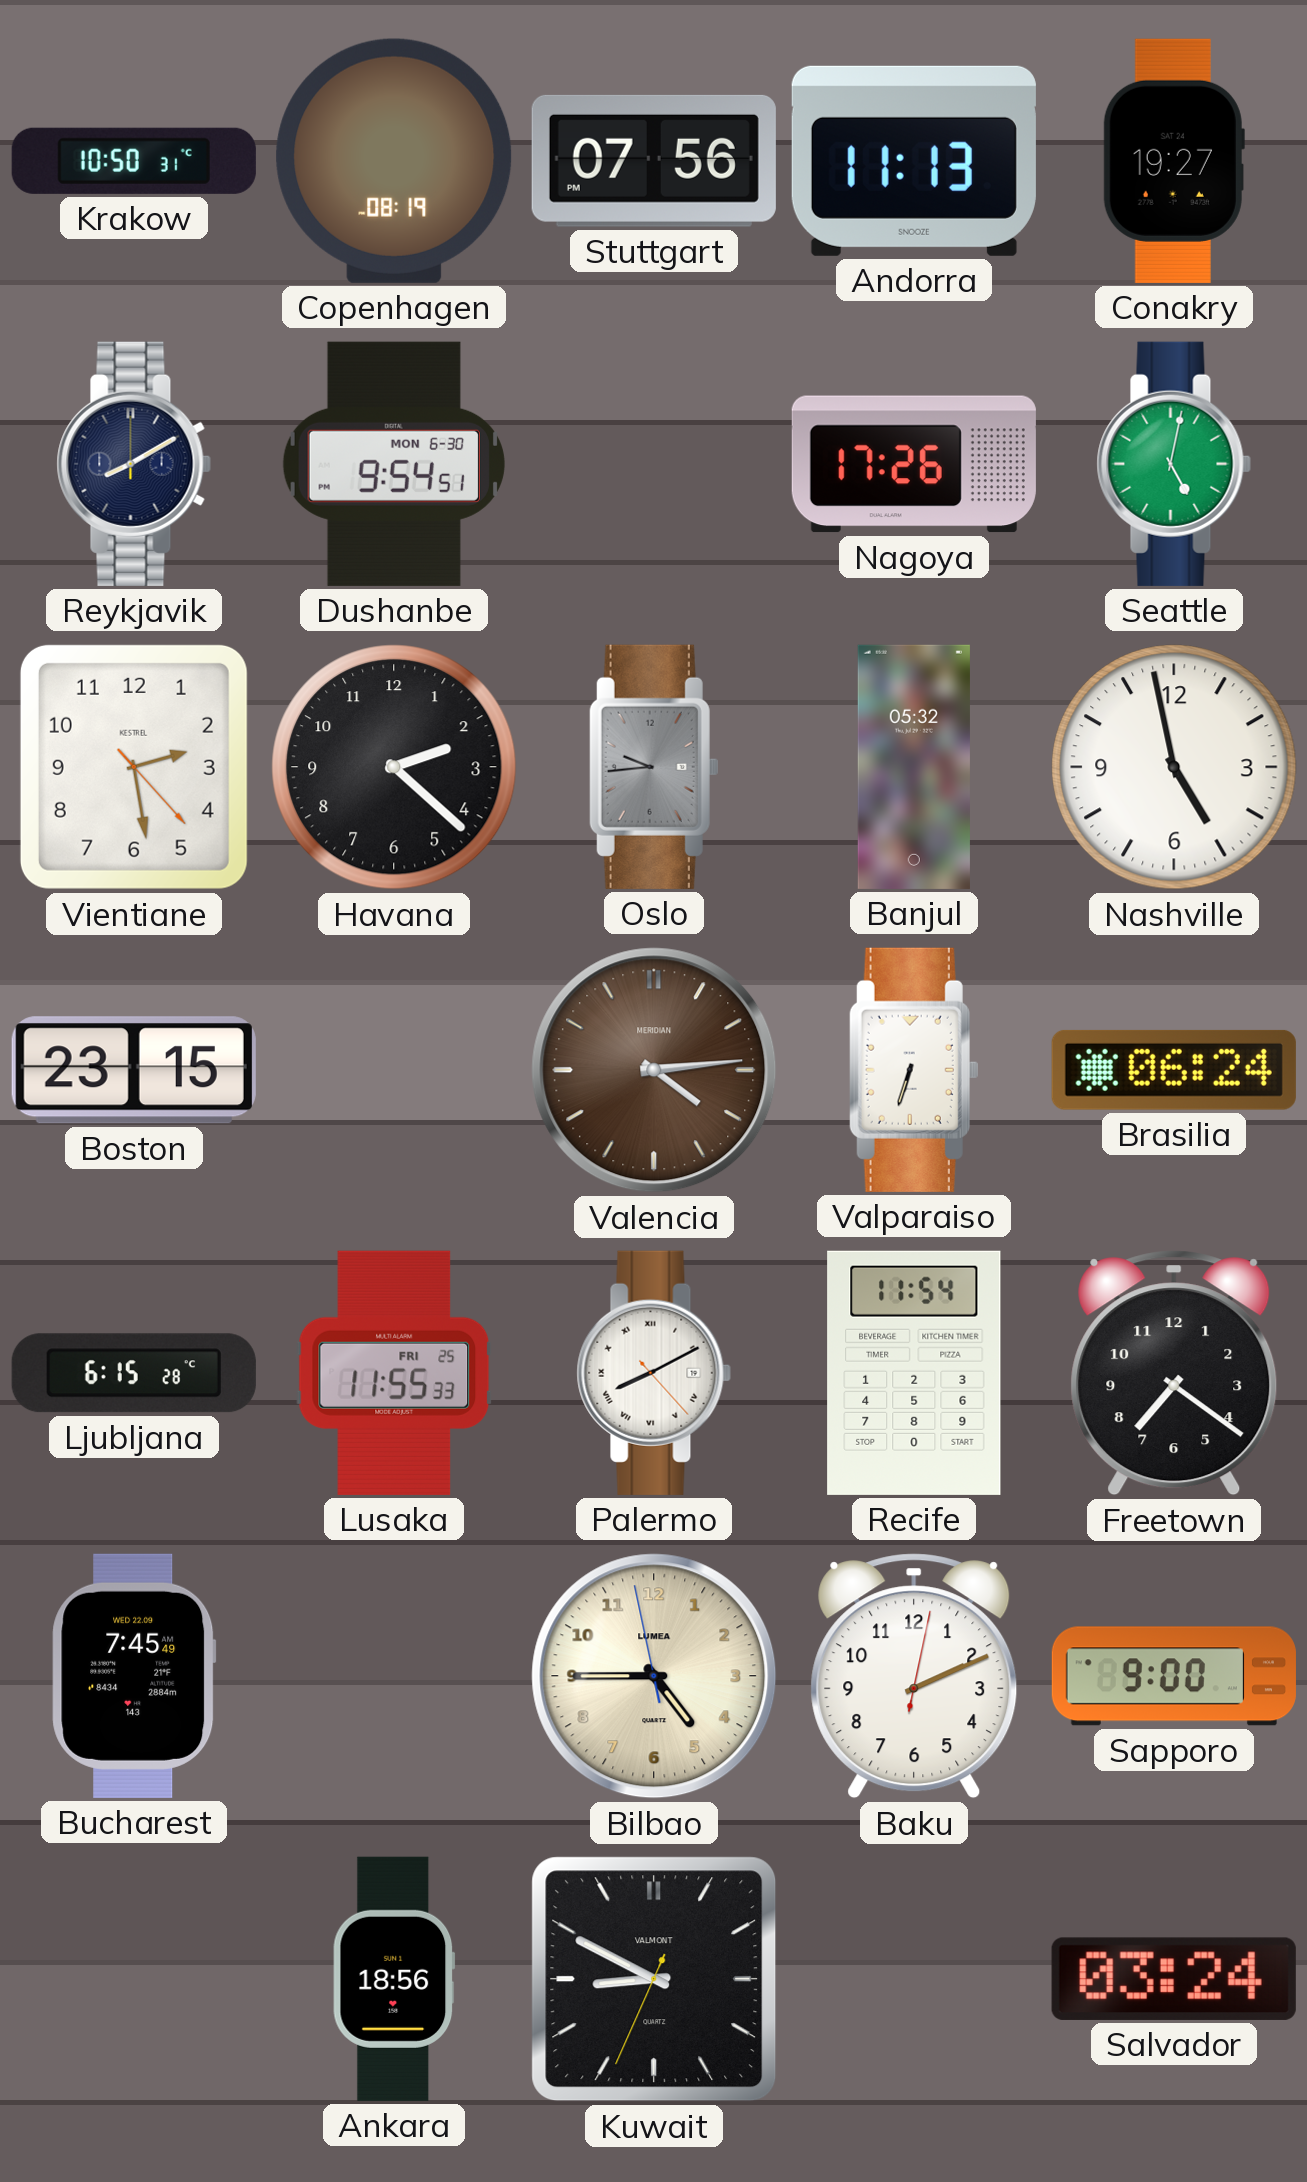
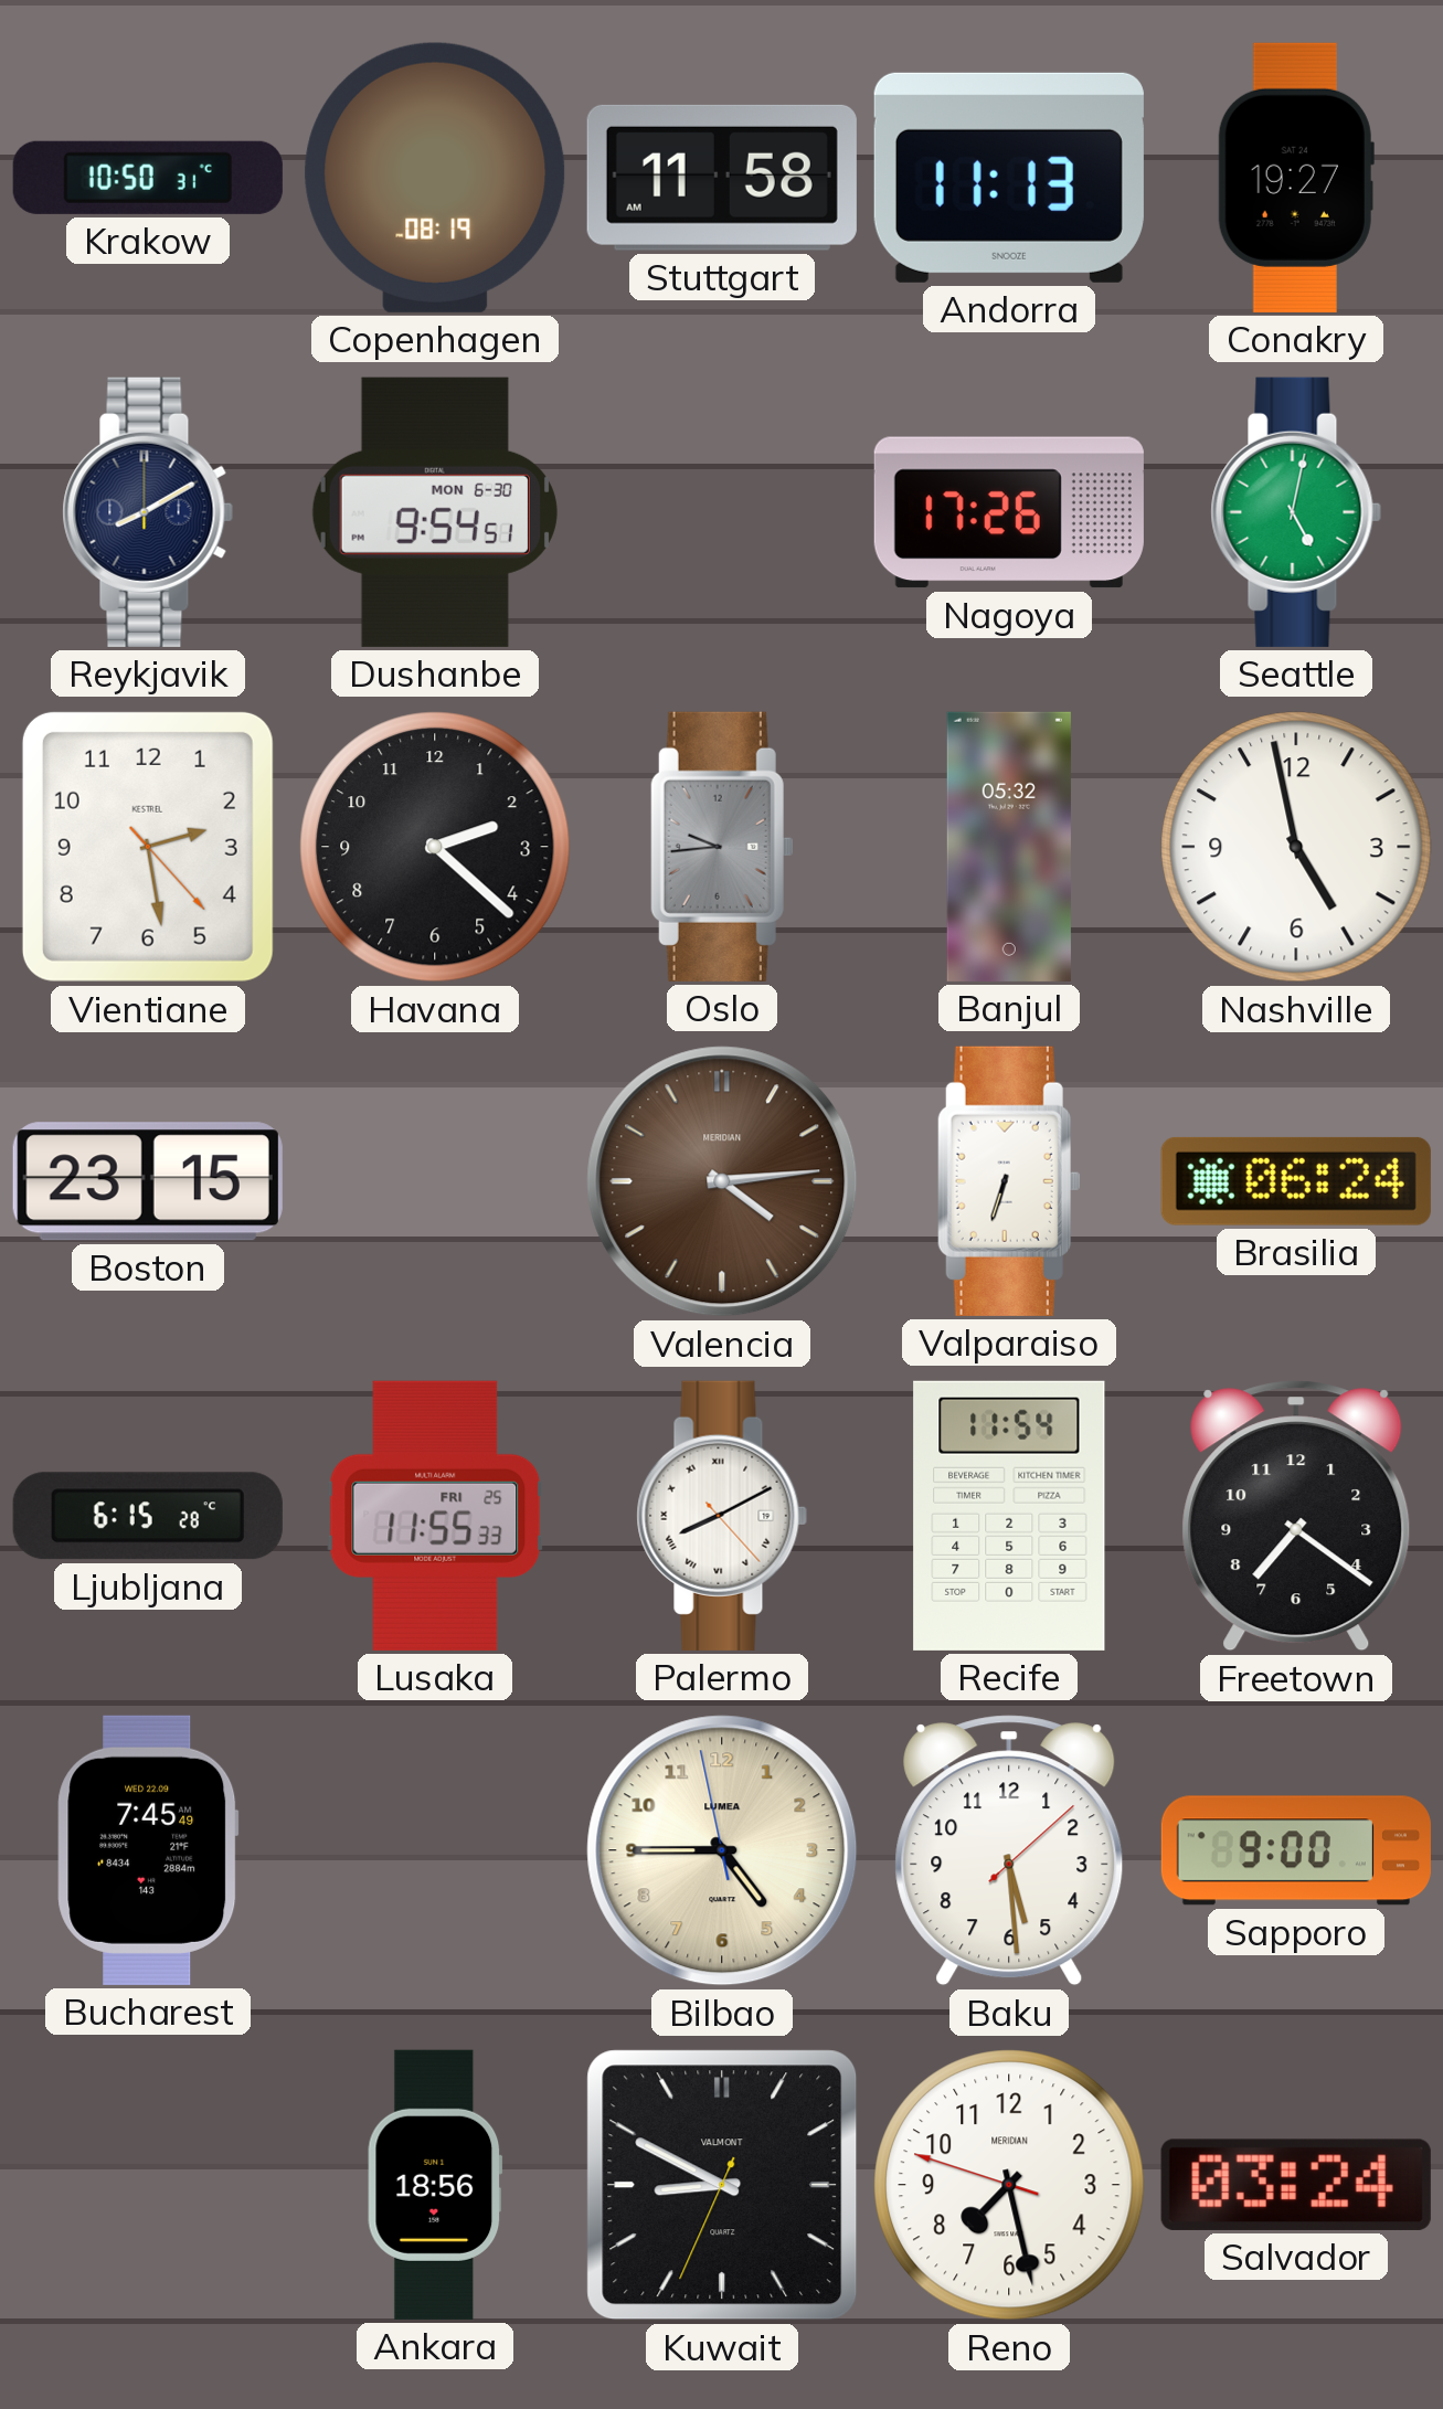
Stuttgart: 07:56 -> 11:58
Baku: 2:11 -> 5:29
Reno: none -> 7:27
